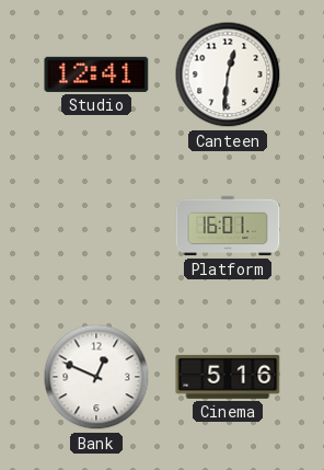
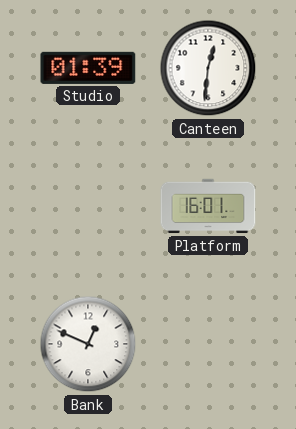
Studio: 12:41 -> 01:39
Cinema: 5:16 -> none
